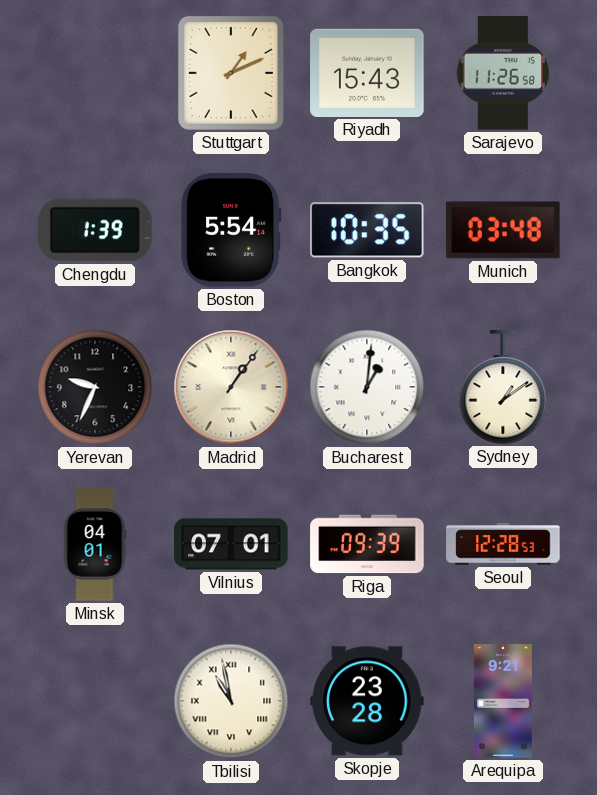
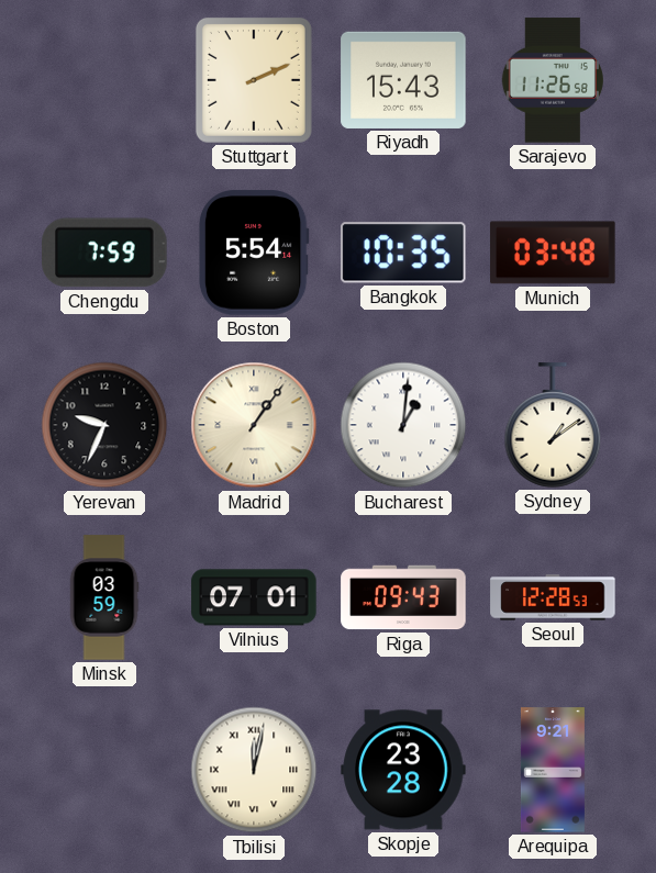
Stuttgart: 1:11 -> 2:11
Chengdu: 1:39 -> 7:59
Minsk: 04:01 -> 03:59
Riga: 09:39 -> 09:43
Tbilisi: 10:58 -> 12:02
